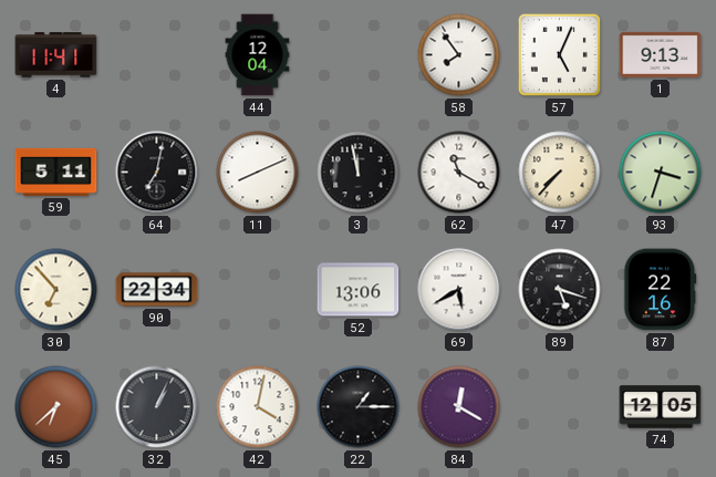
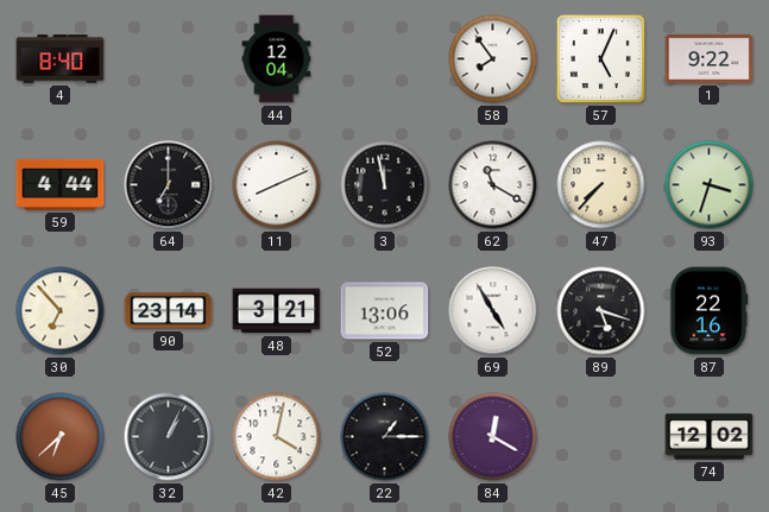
4: 11:41 -> 8:40
1: 9:13 -> 9:22
59: 5:11 -> 4:44
64: 7:02 -> 7:00
90: 22:34 -> 23:14
48: none -> 3:21
69: 5:40 -> 4:55
74: 12:05 -> 12:02
